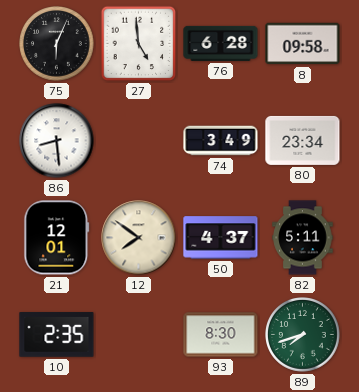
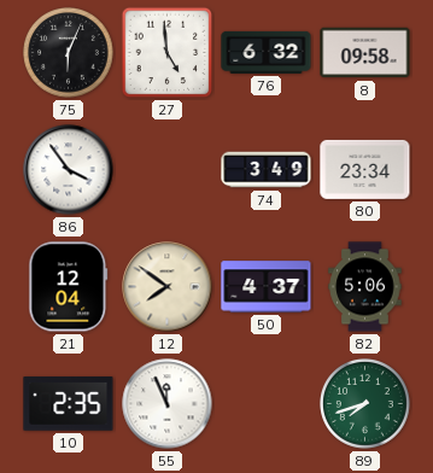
76: 6:28 -> 6:32
86: 8:29 -> 3:54
21: 12:01 -> 12:04
82: 5:11 -> 5:06
55: none -> 11:56
93: 8:30 -> none
